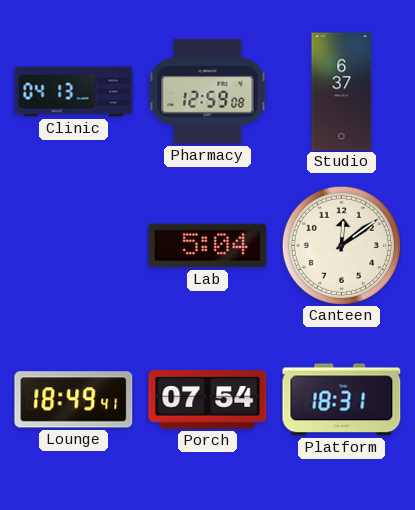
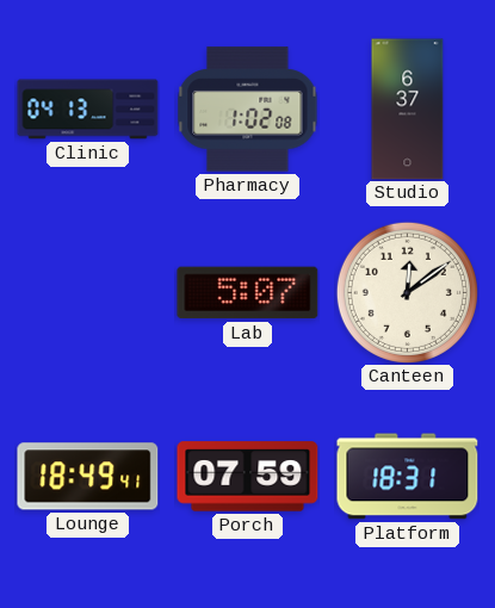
Pharmacy: 12:59 -> 1:02
Lab: 5:04 -> 5:07
Porch: 07:54 -> 07:59
